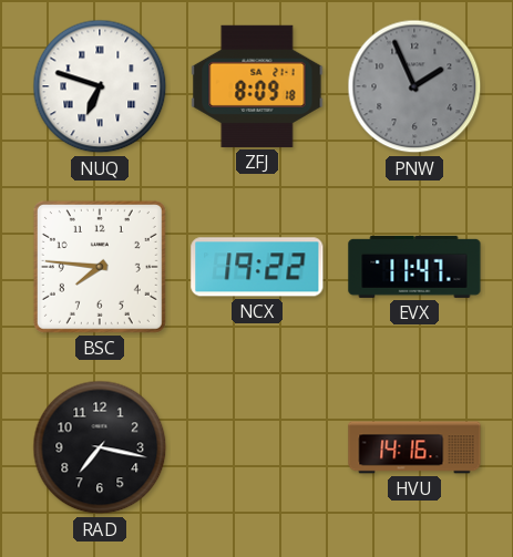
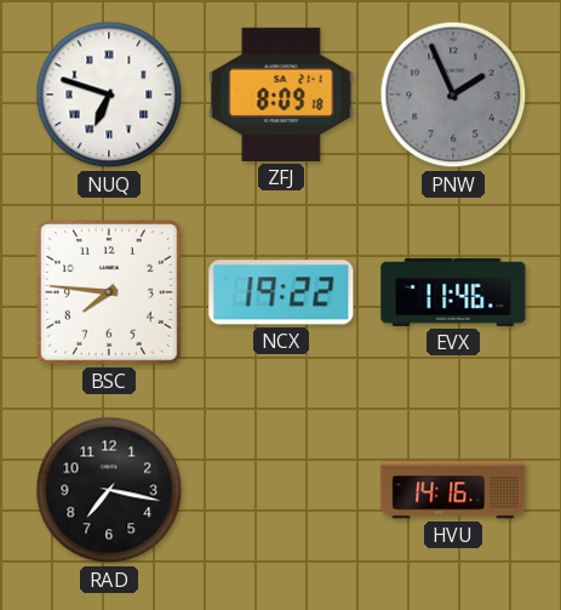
EVX: 11:47 -> 11:46
